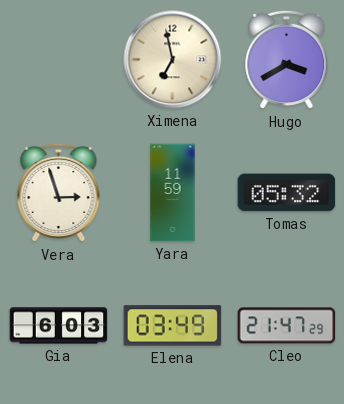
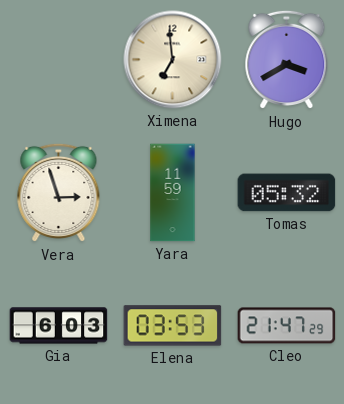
Ximena: 6:58 -> 6:59
Elena: 03:49 -> 03:53
